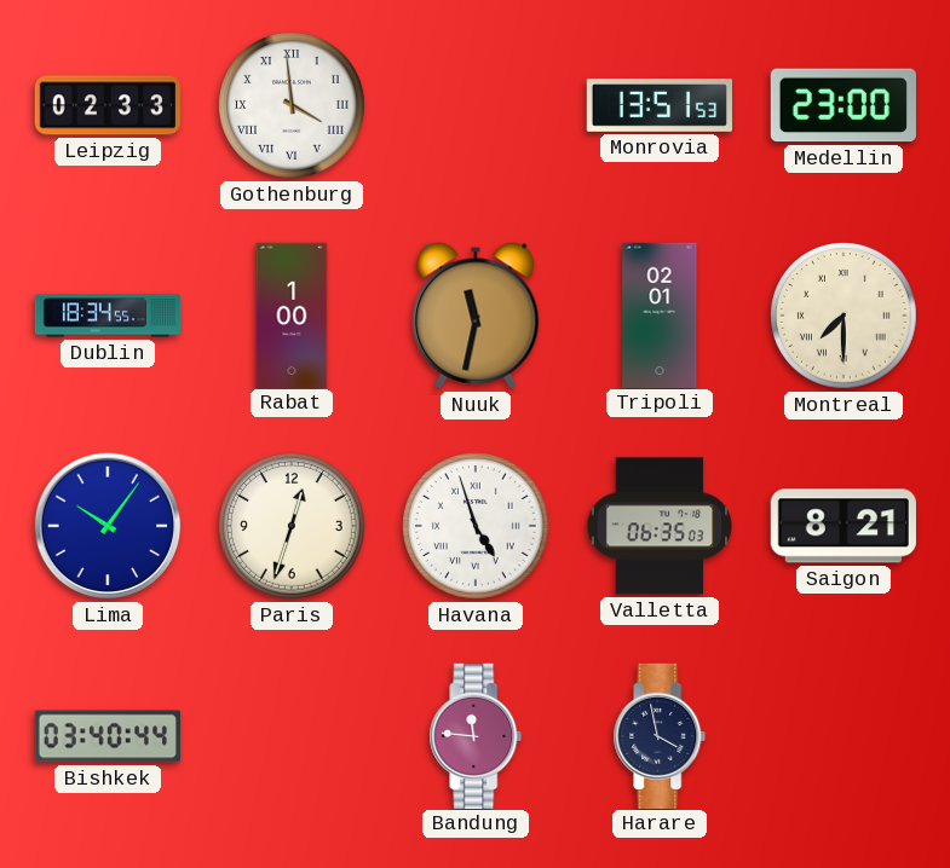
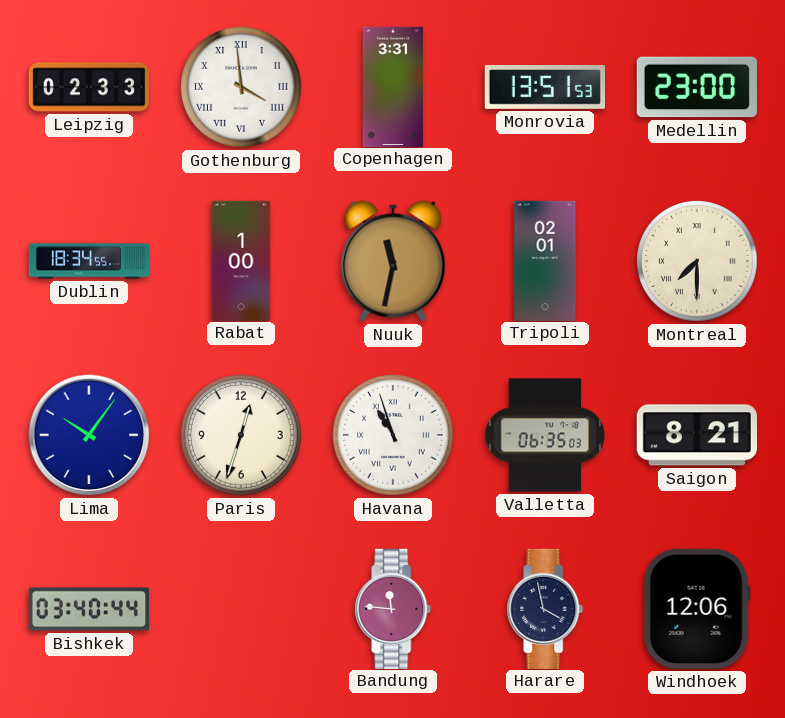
Copenhagen: none -> 3:31
Havana: 4:57 -> 10:57
Windhoek: none -> 12:06
